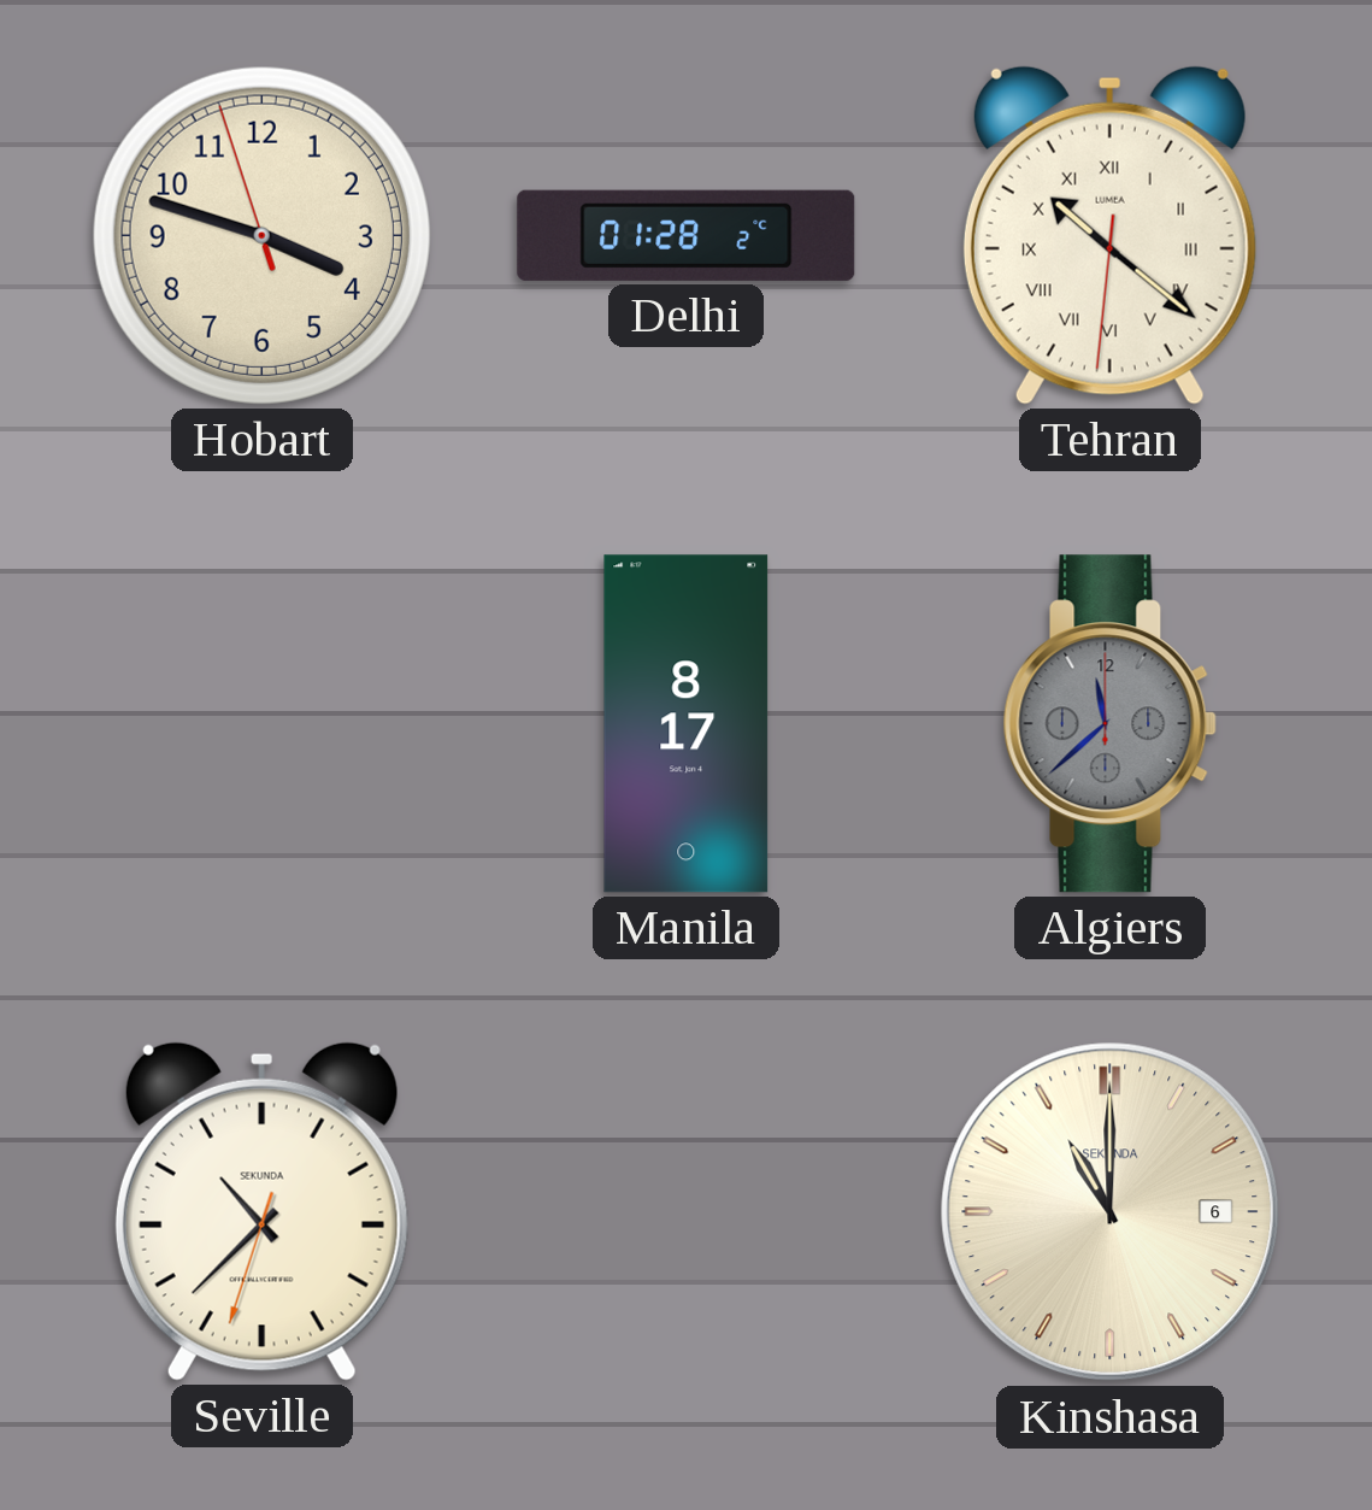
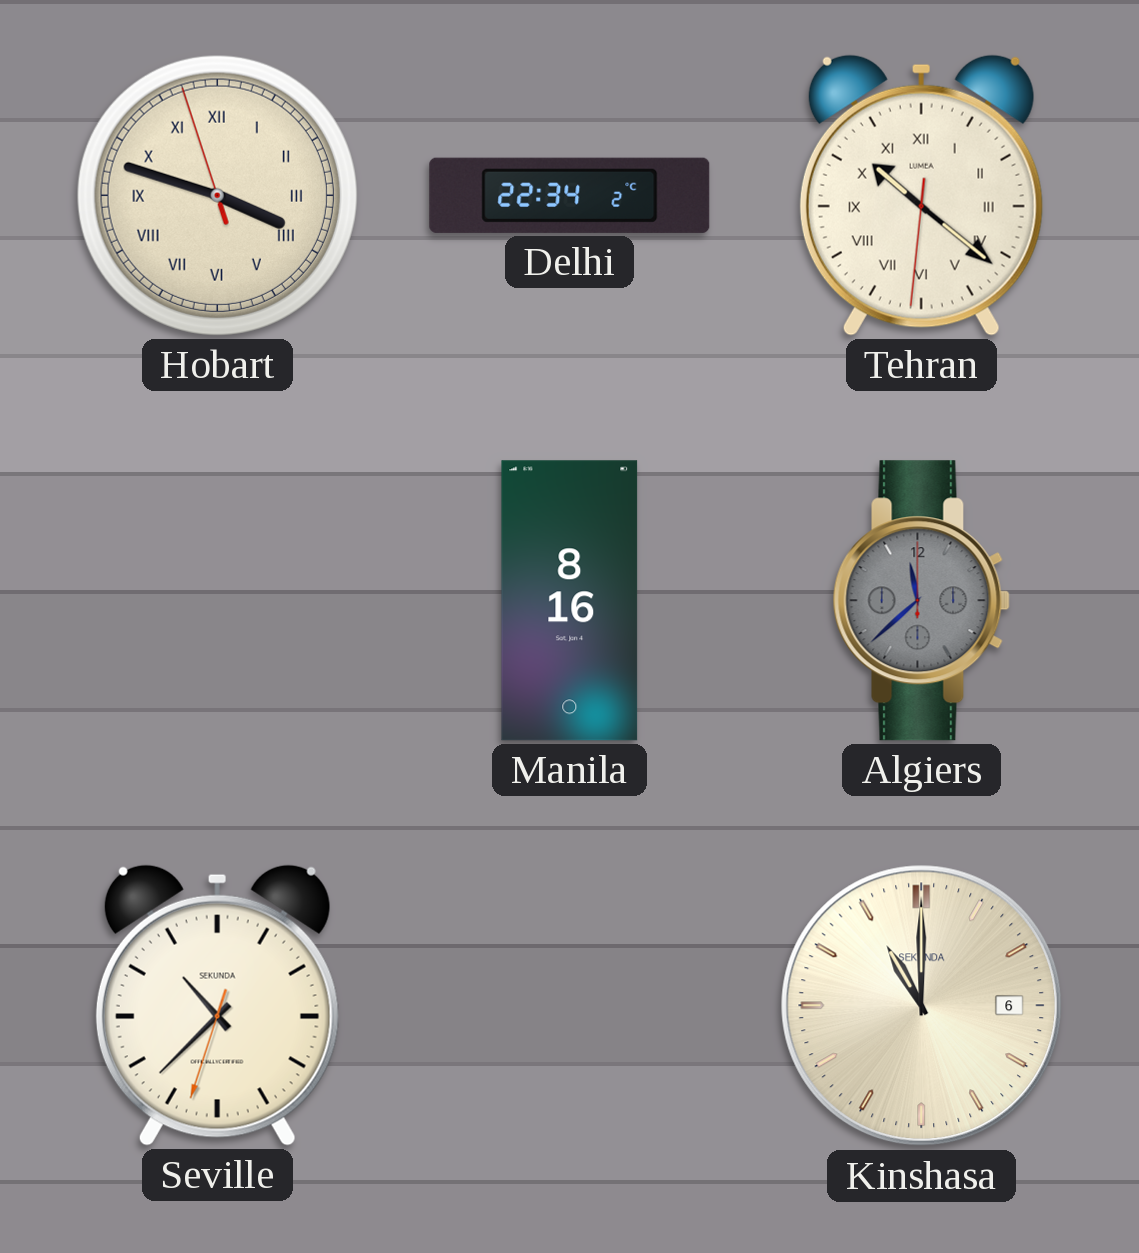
Hobart numerals: Arabic -> Roman
Delhi: 01:28 -> 22:34
Manila: 8:17 -> 8:16
